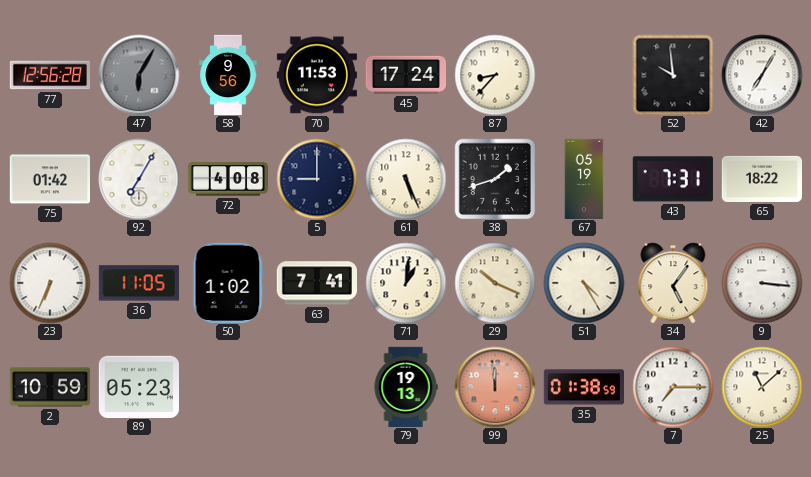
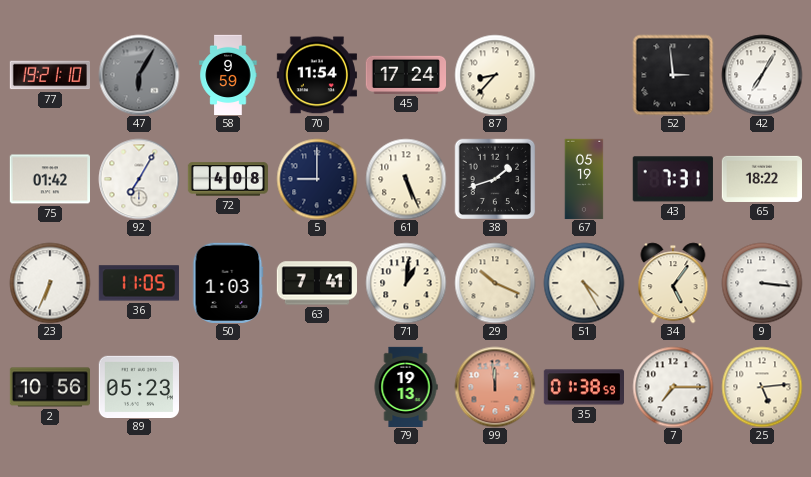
77: 12:56 -> 19:21
58: 9:56 -> 9:59
70: 11:53 -> 11:54
52: 9:59 -> 2:59
50: 1:02 -> 1:03
2: 10:59 -> 10:56
25: 11:08 -> 5:14
